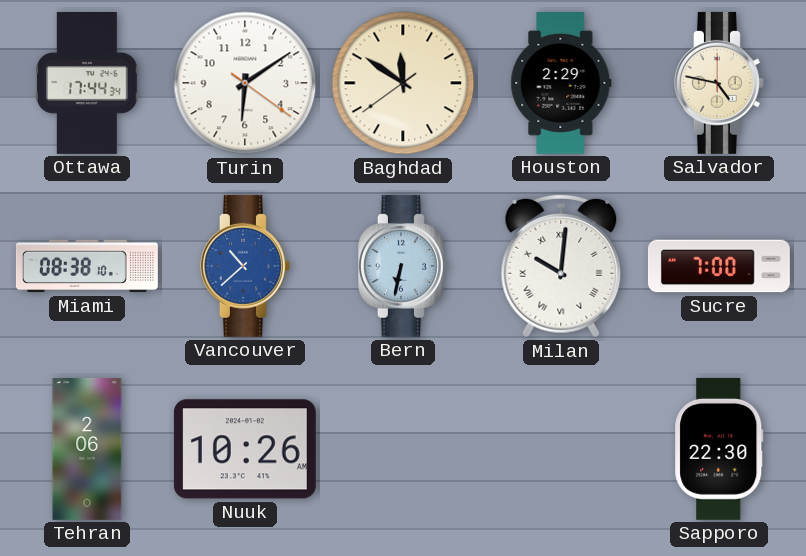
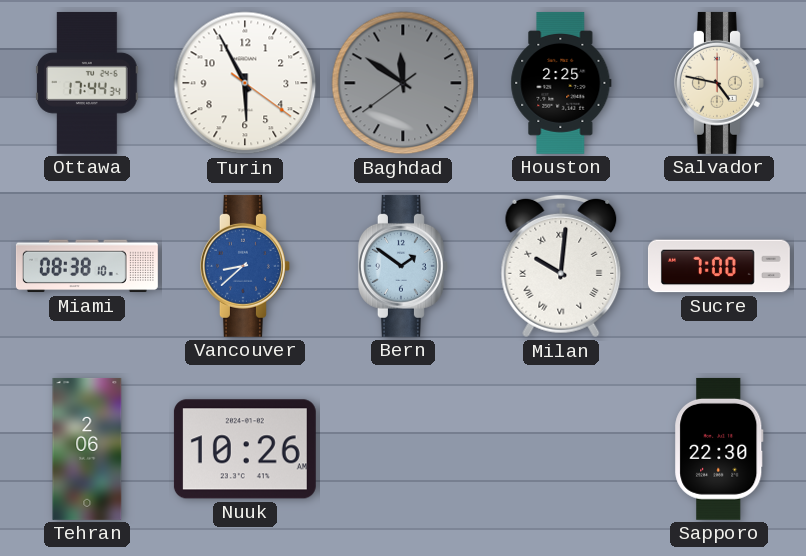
Turin: 6:09 -> 5:55
Baghdad dial: cream -> grey
Houston: 2:29 -> 2:25
Vancouver: 10:38 -> 8:38
Bern: 6:32 -> 1:51
